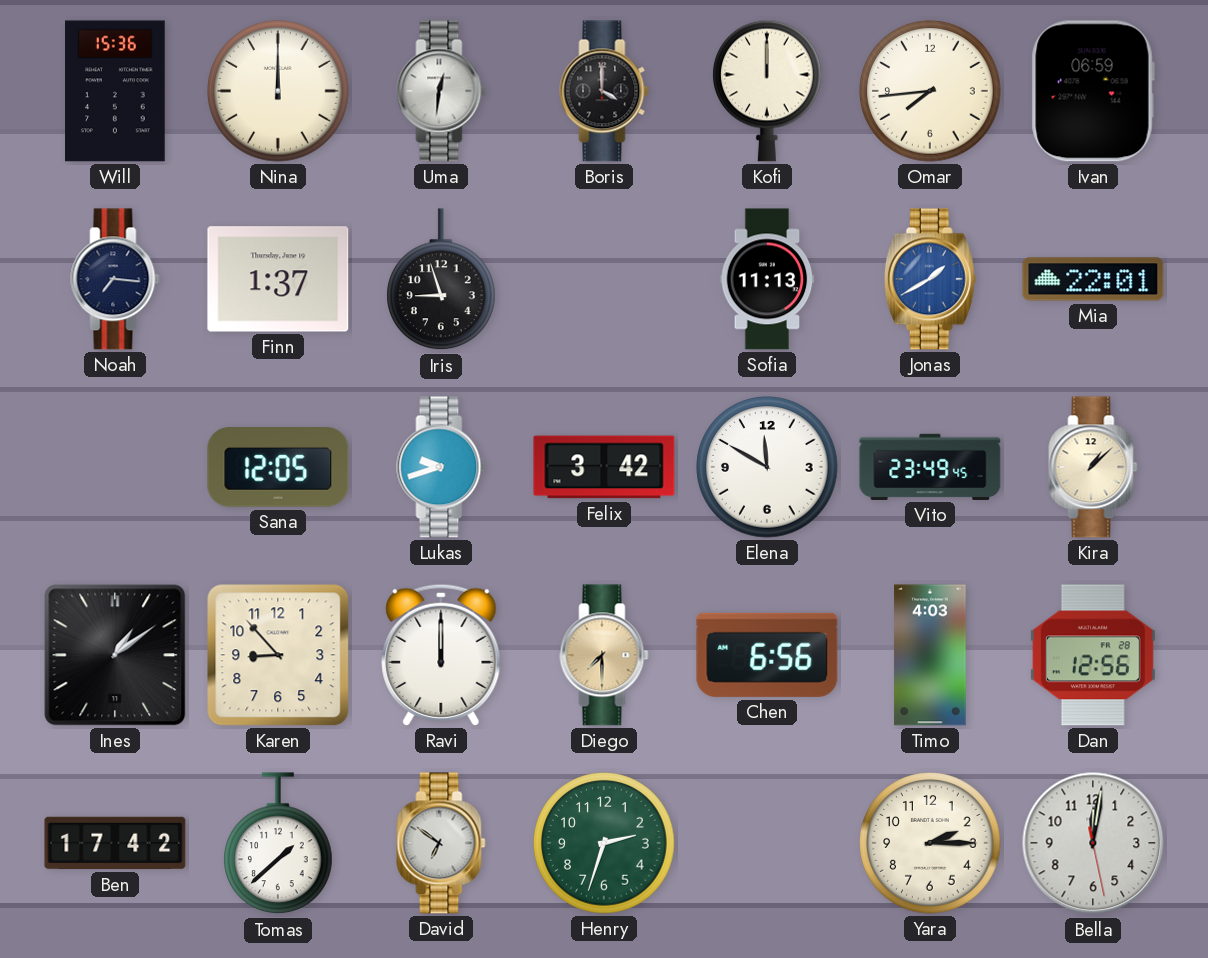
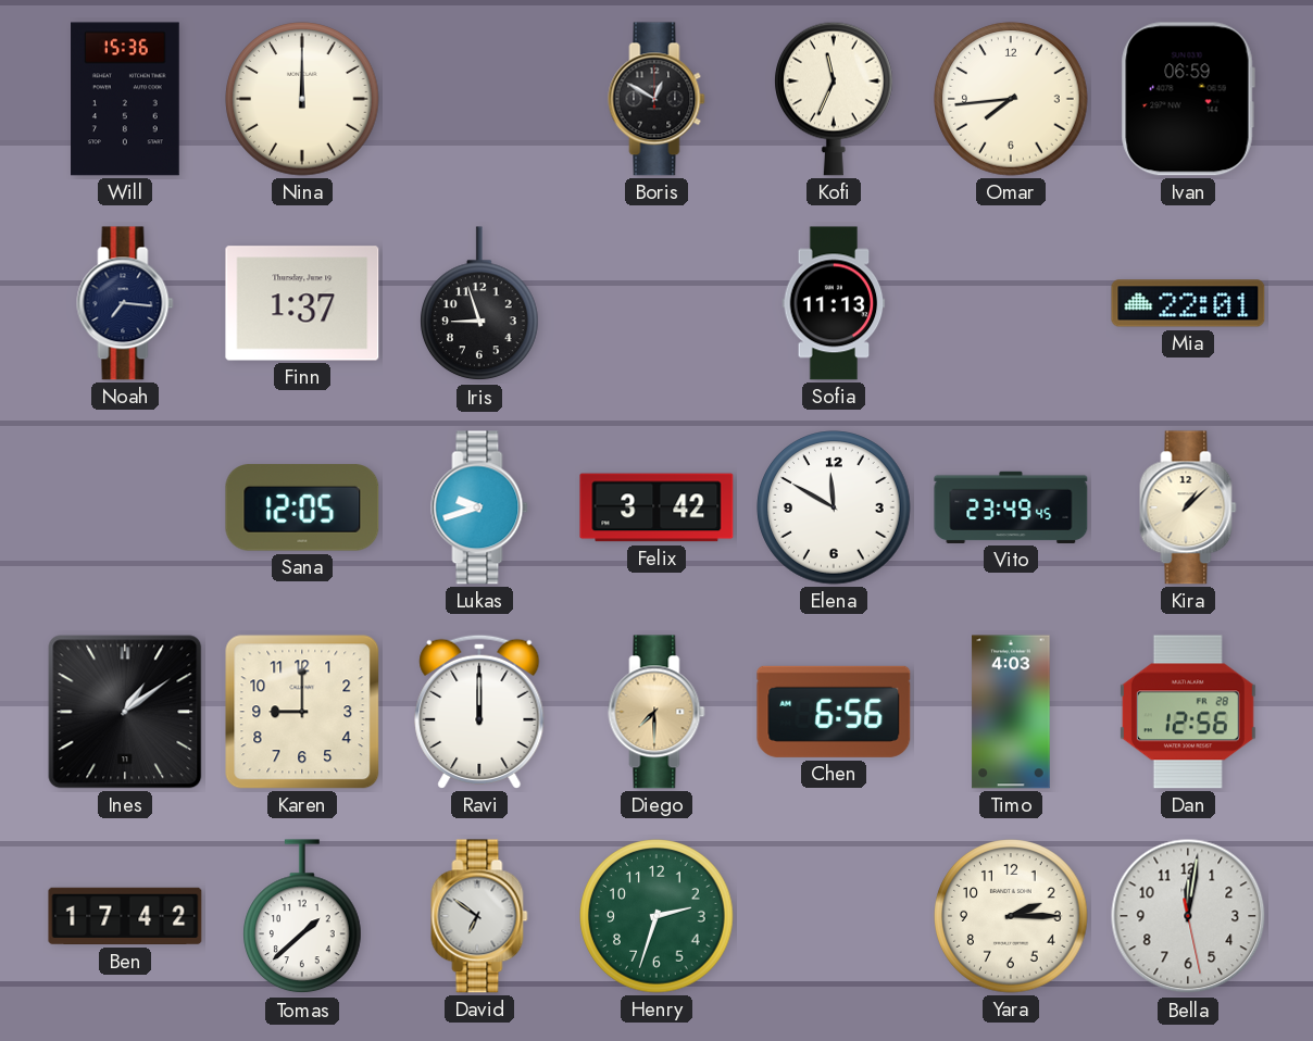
Uma: 12:31 -> none
Boris: 4:00 -> 12:50
Kofi: 12:00 -> 11:34
Jonas: 1:40 -> none
Karen: 8:53 -> 9:00
